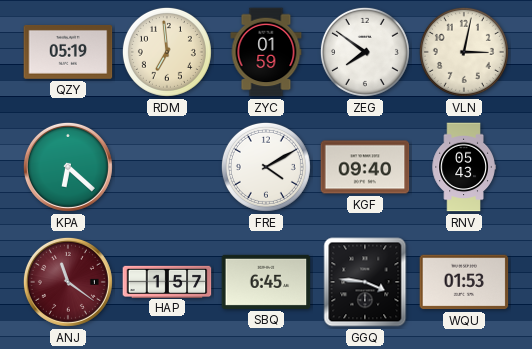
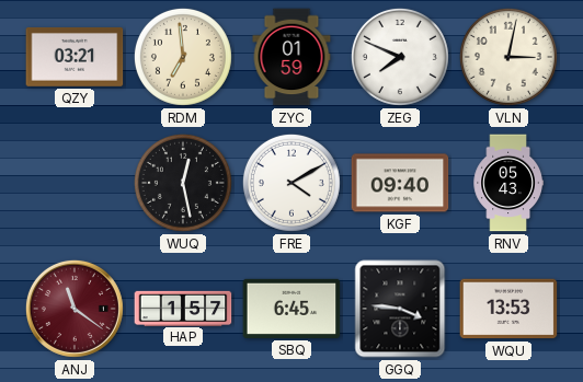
QZY: 05:19 -> 03:21
ZEG: 7:51 -> 7:49
KPA: 6:22 -> none
WUQ: none -> 12:28
WQU: 01:53 -> 13:53
